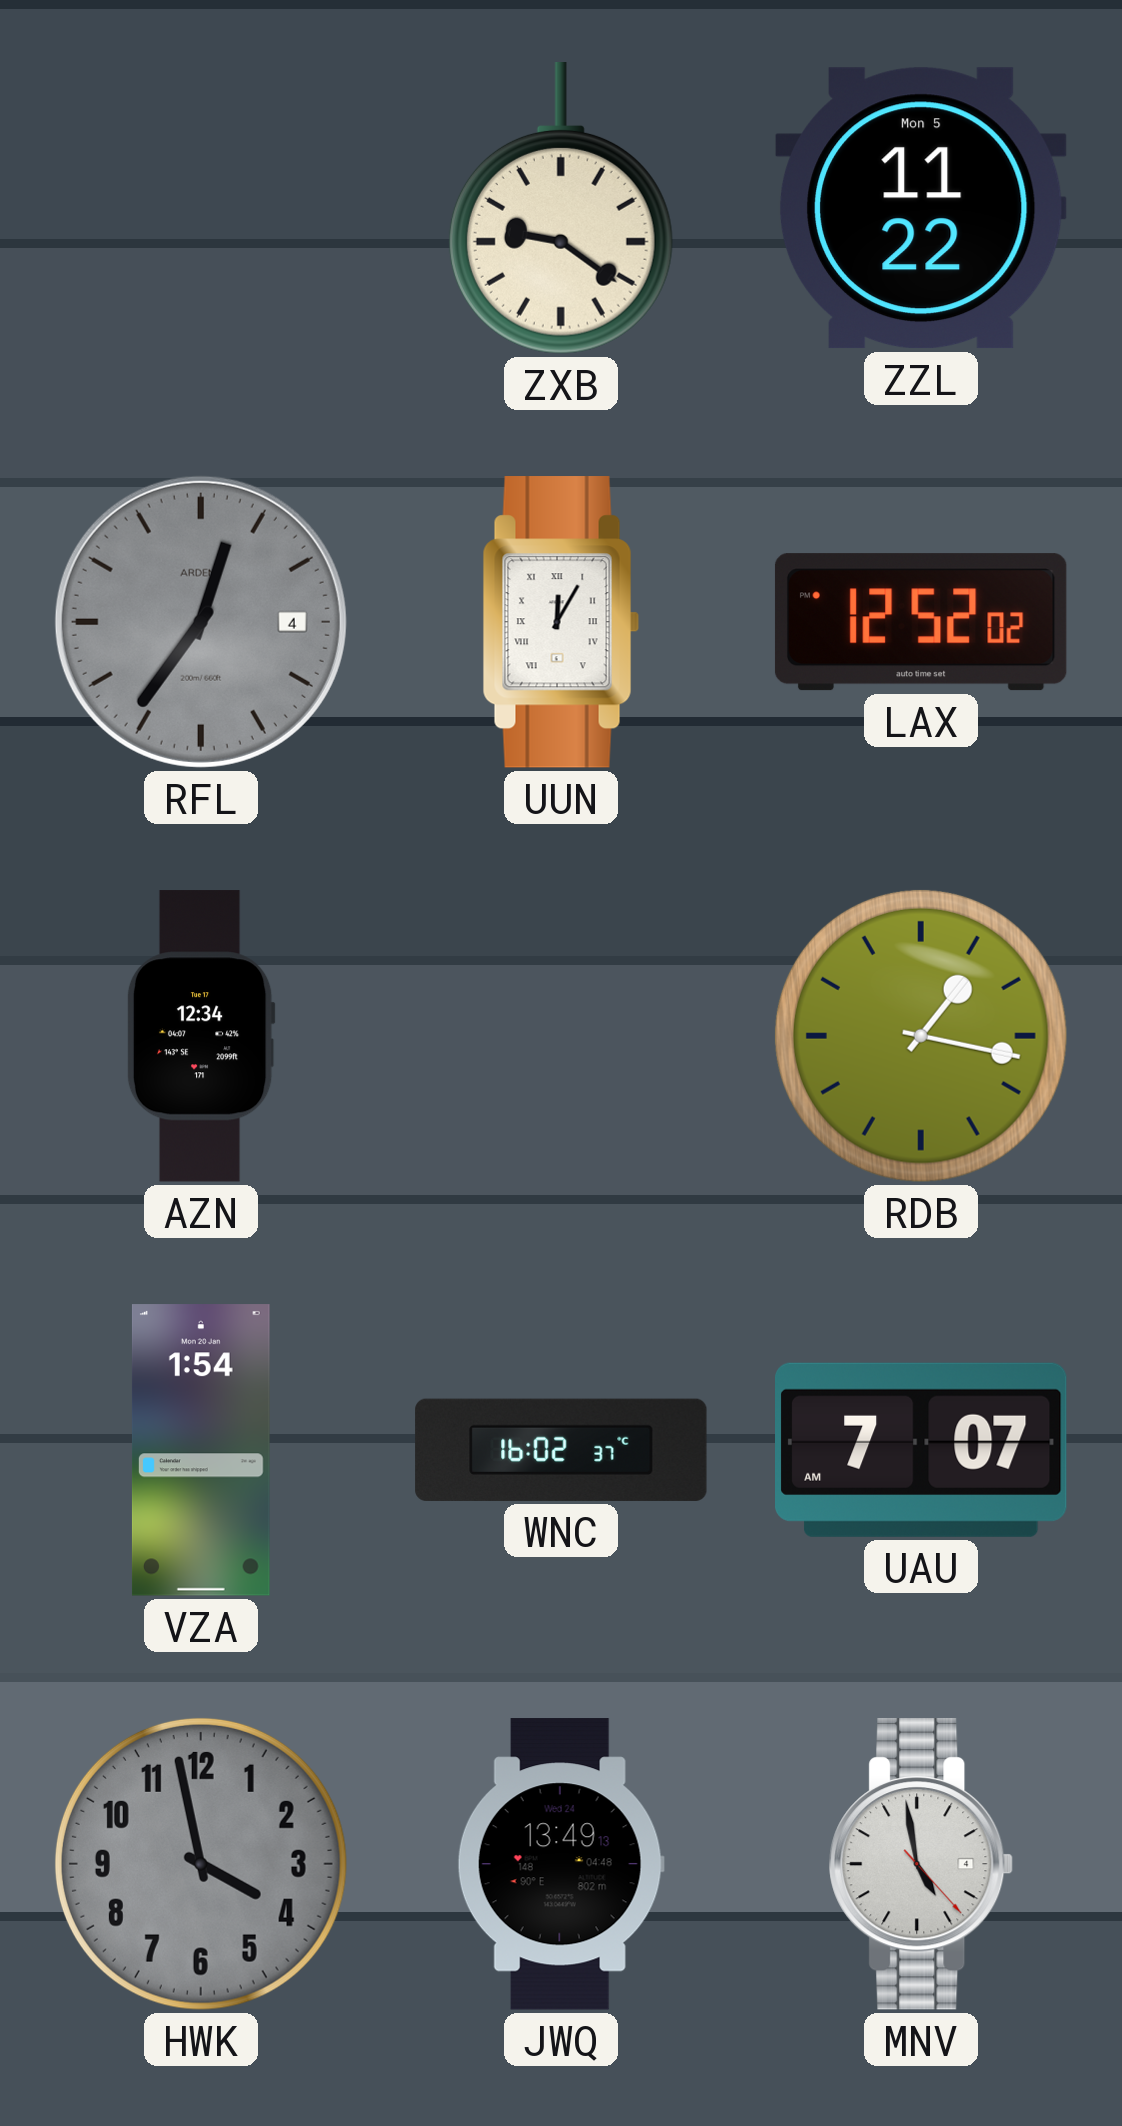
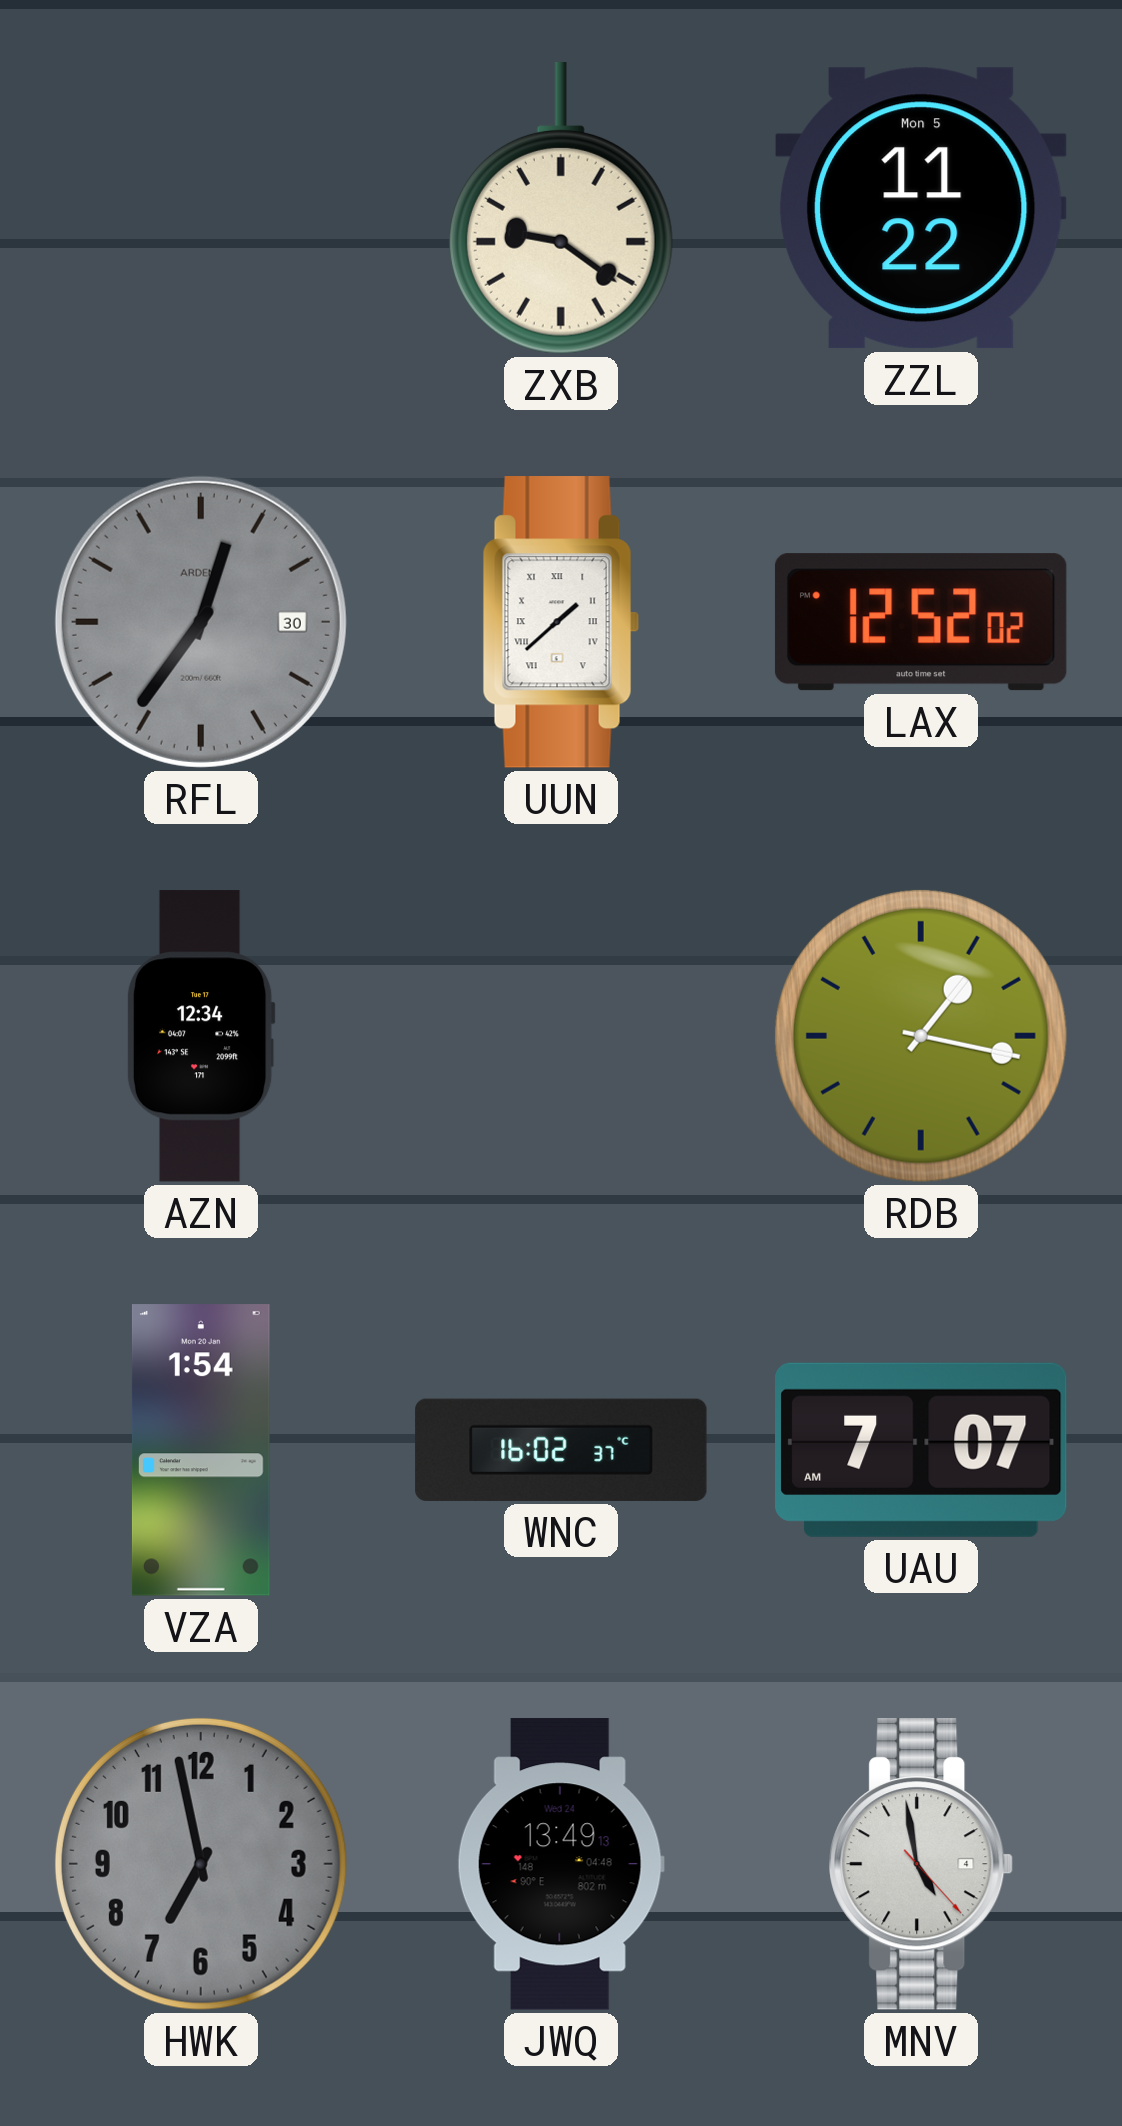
RFL date: 4 -> 30
UUN: 12:05 -> 1:38
HWK: 3:58 -> 6:58
